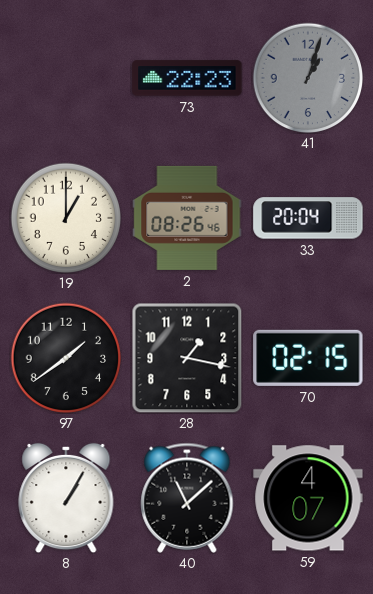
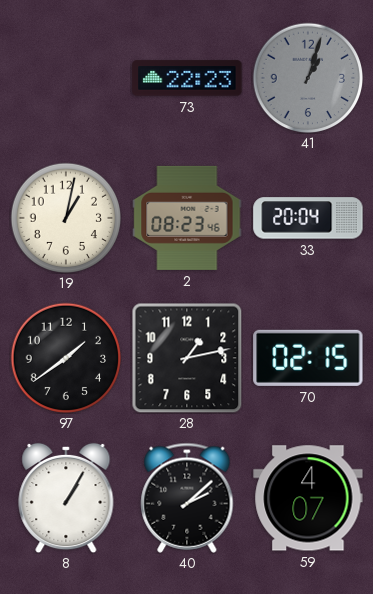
19: 1:00 -> 1:02
2: 08:26 -> 08:23
28: 1:17 -> 1:13
40: 11:08 -> 2:08
